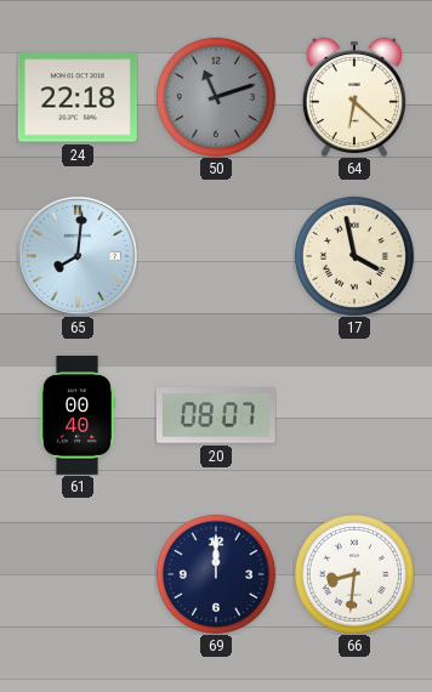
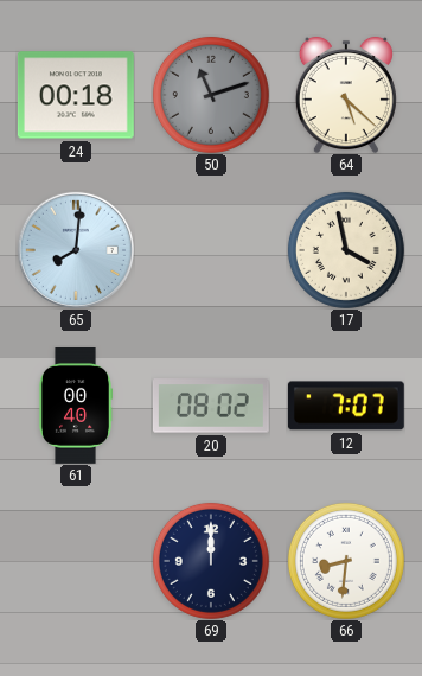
24: 22:18 -> 00:18
64: 6:22 -> 5:22
20: 08:07 -> 08:02
12: none -> 7:07
